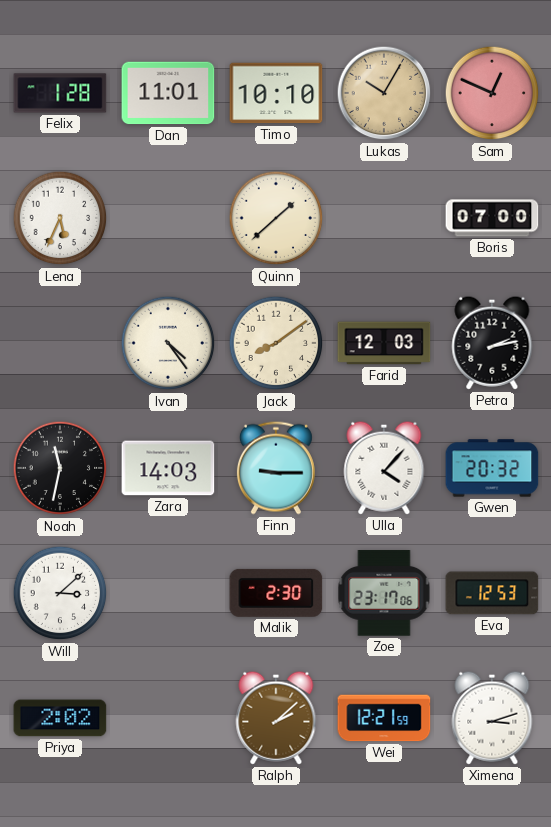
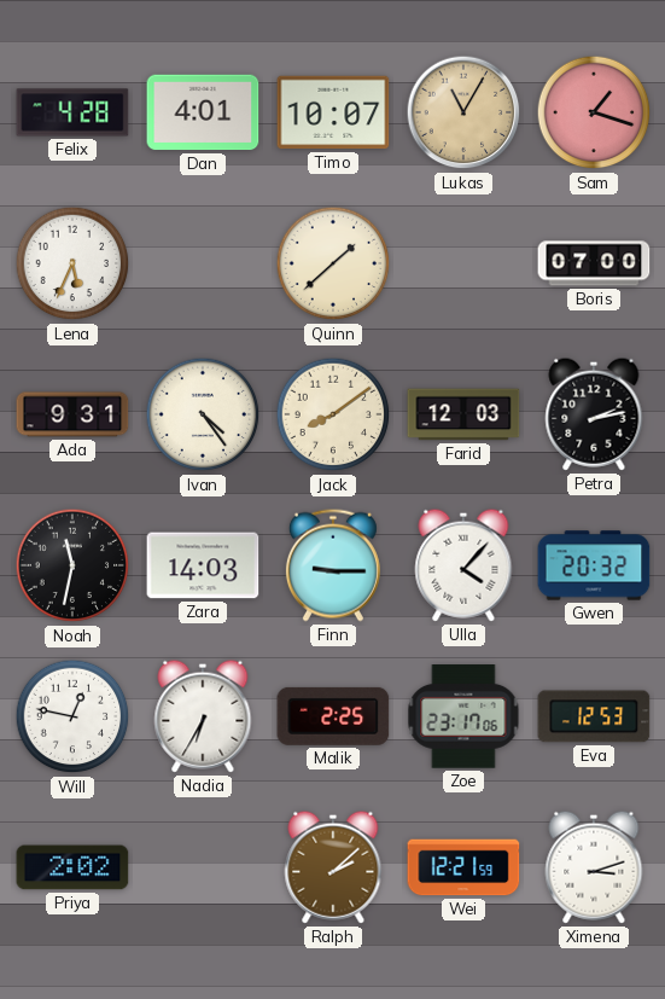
Felix: 1:28 -> 4:28
Dan: 11:01 -> 4:01
Timo: 10:10 -> 10:07
Lukas: 10:05 -> 11:05
Sam: 12:49 -> 1:18
Ada: none -> 9:31
Will: 3:08 -> 12:47
Nadia: none -> 6:35
Malik: 2:30 -> 2:25
